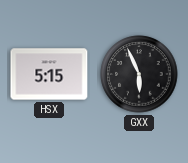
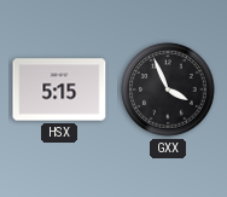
GXX: 5:56 -> 3:56
